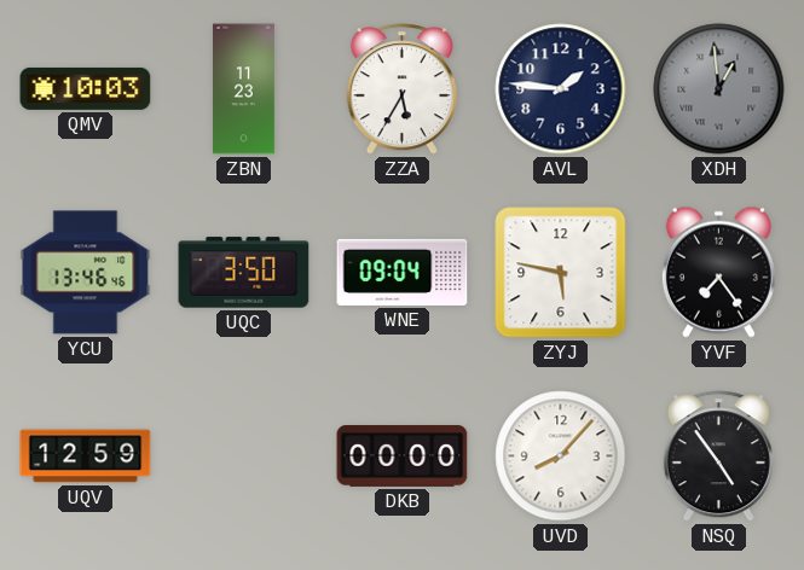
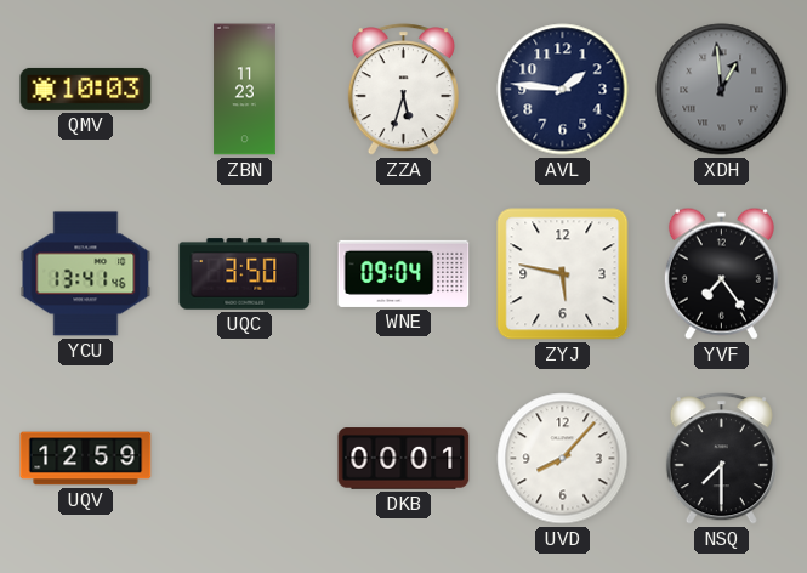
ZZA: 5:35 -> 5:33
YCU: 13:46 -> 13:41
DKB: 00:00 -> 00:01
NSQ: 4:54 -> 7:30
